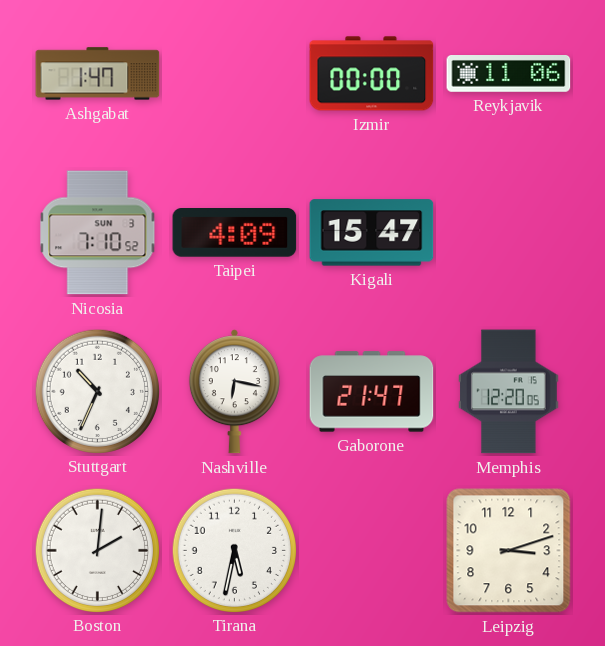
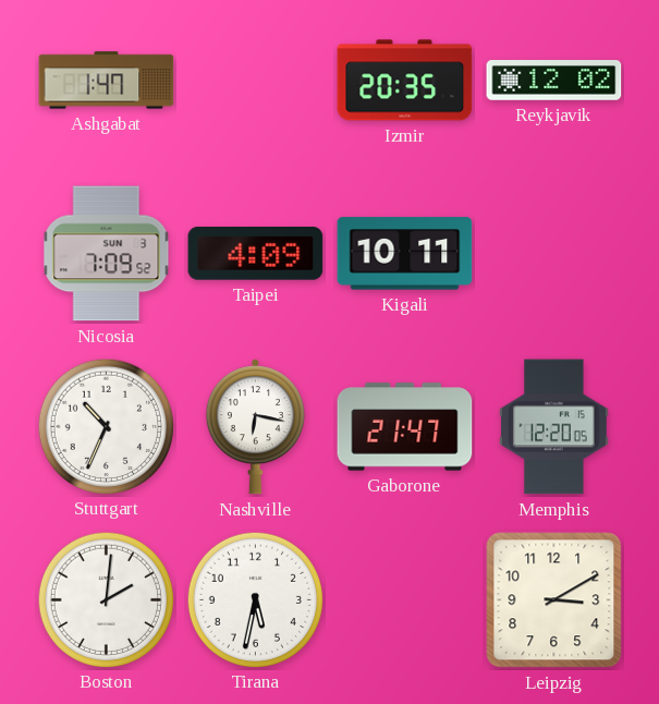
Izmir: 00:00 -> 20:35
Reykjavik: 11:06 -> 12:02
Nicosia: 7:10 -> 7:09
Kigali: 15:47 -> 10:11
Leipzig: 3:12 -> 3:10
